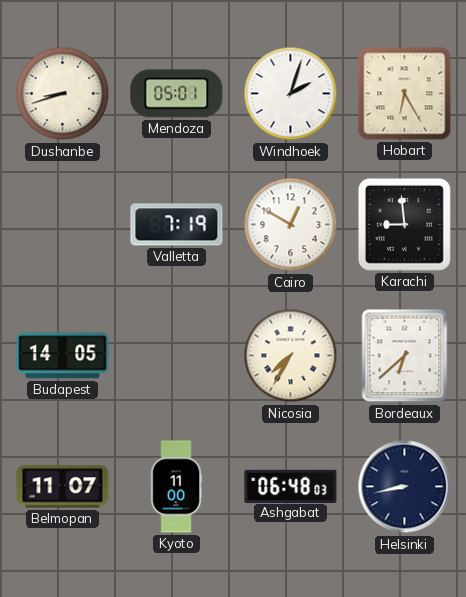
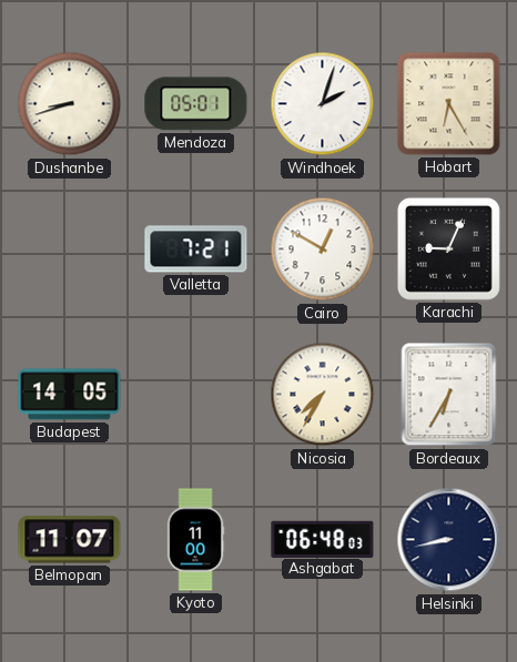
Valletta: 7:19 -> 7:21
Karachi: 8:59 -> 9:04
Bordeaux: 6:38 -> 6:35
